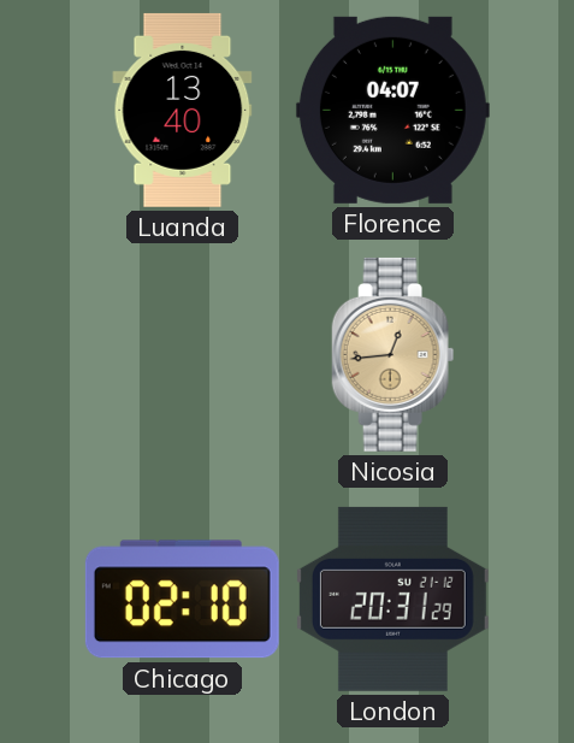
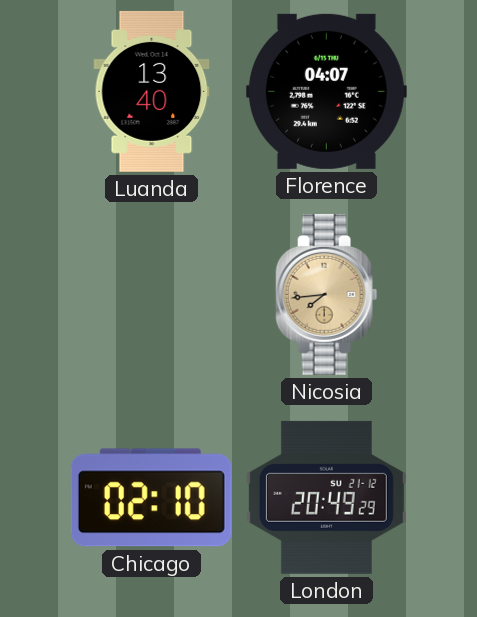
Nicosia: 12:44 -> 7:44
London: 20:31 -> 20:49
